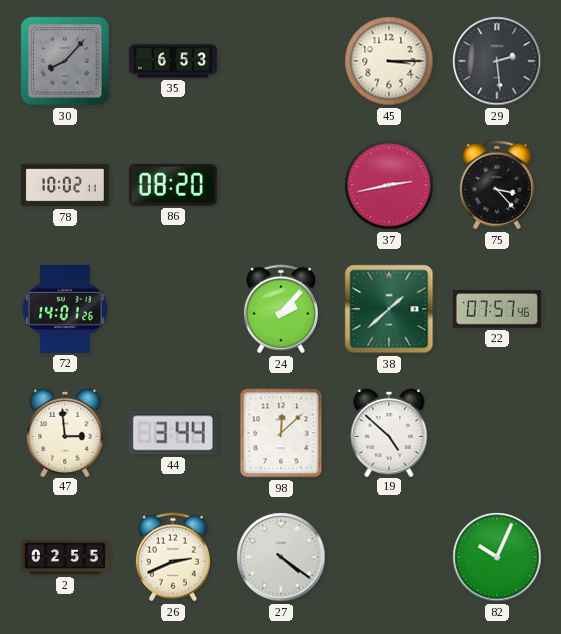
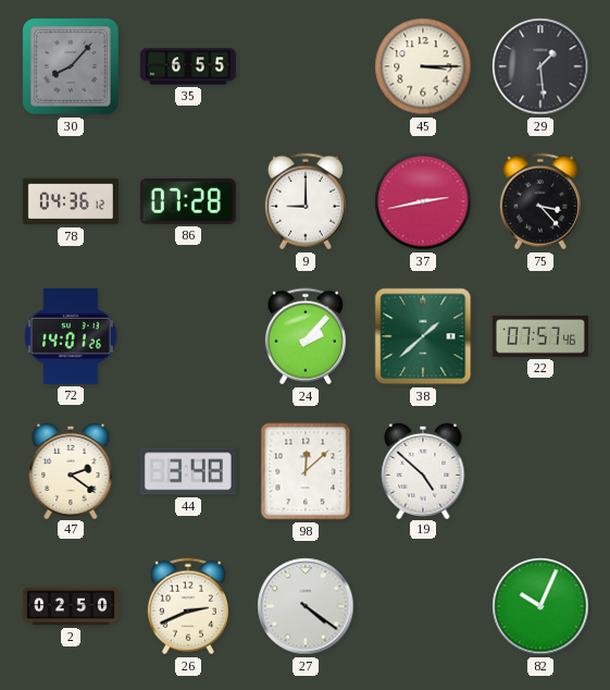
35: 6:53 -> 6:55
29: 2:29 -> 1:29
78: 10:02 -> 04:36
86: 08:20 -> 07:28
9: none -> 9:00
47: 2:59 -> 2:21
44: 3:44 -> 3:48
2: 02:55 -> 02:50
